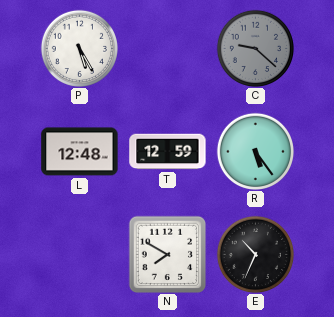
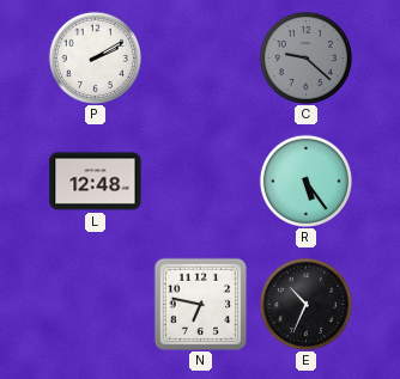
P: 5:25 -> 2:10
T: 12:59 -> none
N: 7:50 -> 6:47
